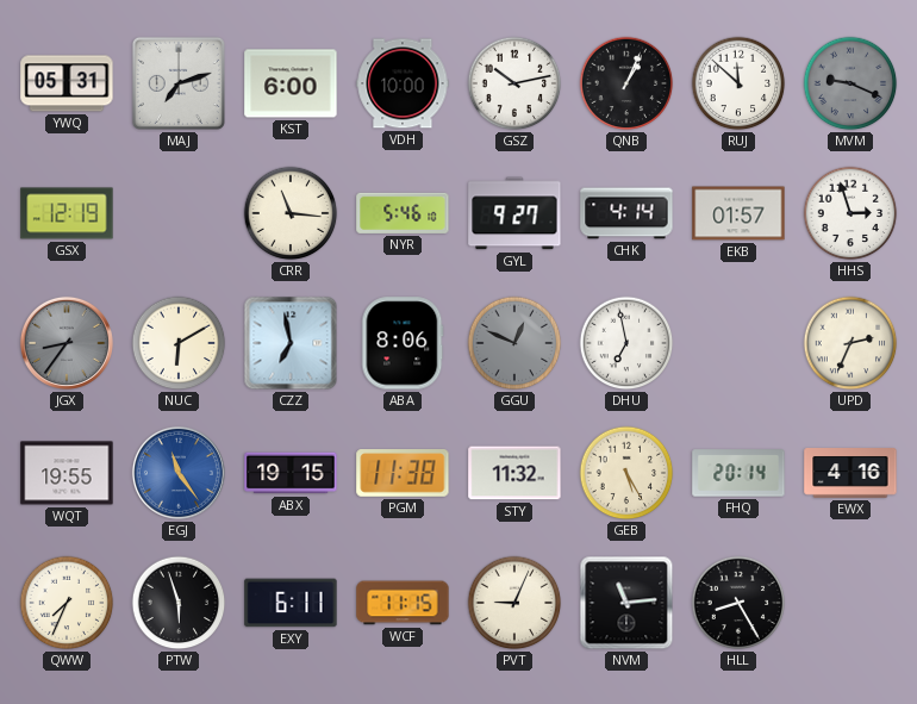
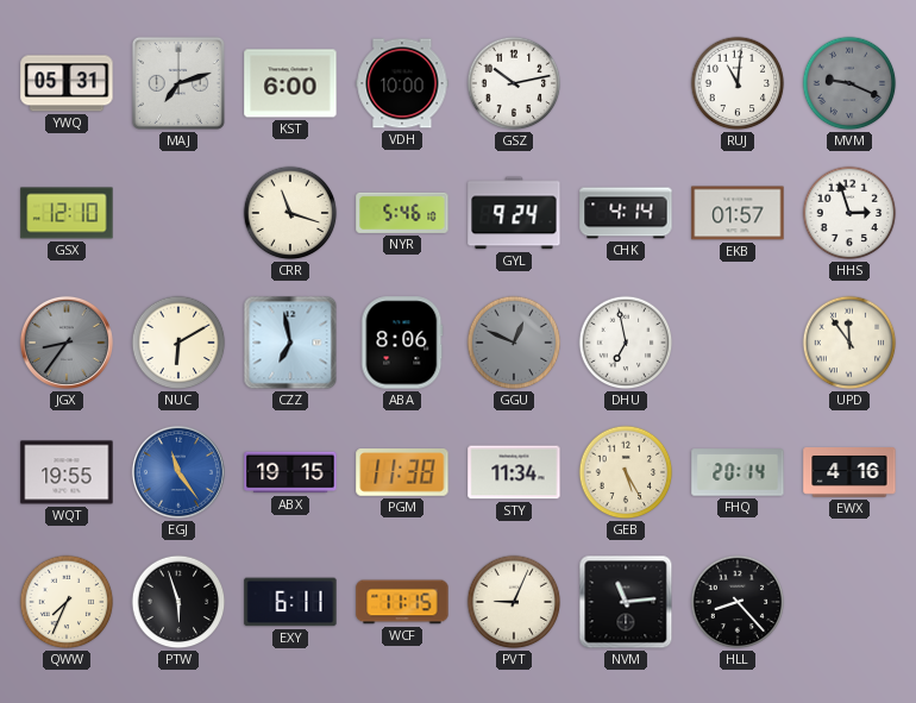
QNB: 1:04 -> none
RUJ: 11:52 -> 11:01
GSX: 12:19 -> 12:10
CRR: 11:16 -> 11:18
GYL: 9:27 -> 9:24
UPD: 2:34 -> 11:54
STY: 11:32 -> 11:34
HLL: 8:25 -> 8:23
